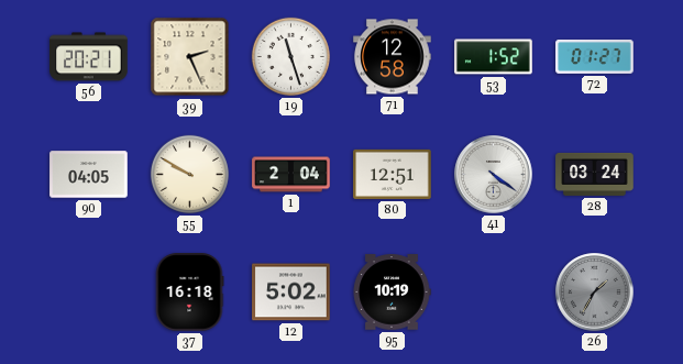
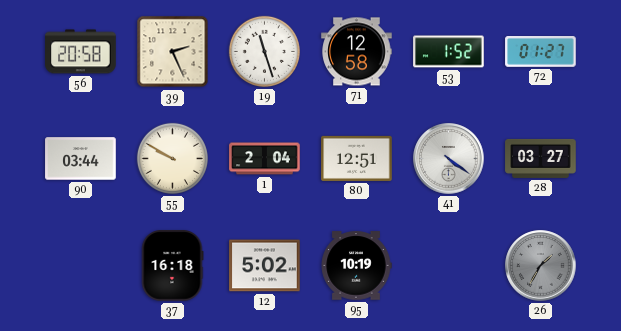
56: 20:21 -> 20:58
90: 04:05 -> 03:44
28: 03:24 -> 03:27
